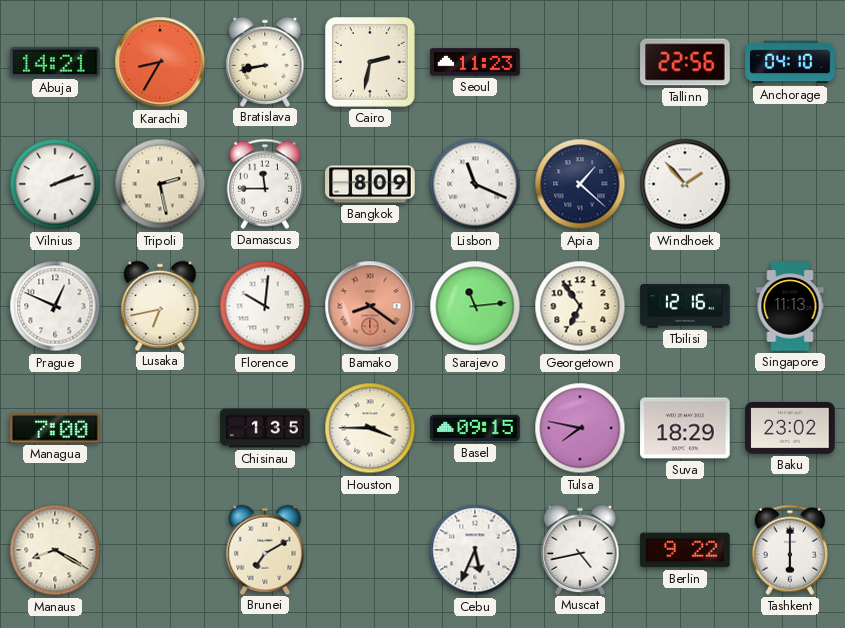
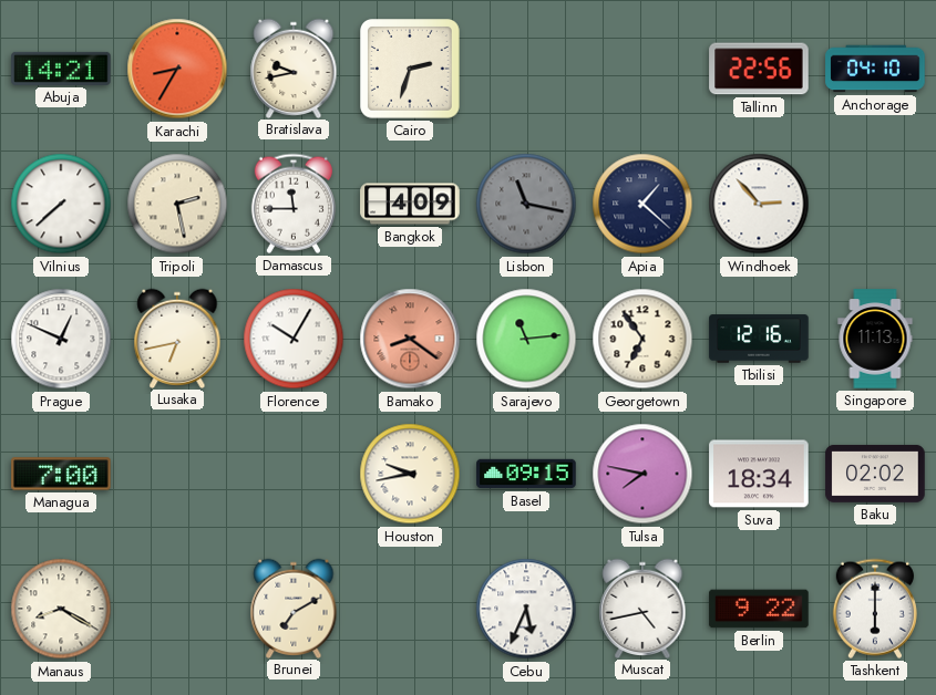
Bratislava: 8:43 -> 9:43
Cairo: 2:32 -> 2:33
Seoul: 11:23 -> none
Vilnius: 2:12 -> 7:38
Bangkok: 8:09 -> 4:09
Lisbon: 11:19 -> 11:17
Lisbon dial: white -> grey
Windhoek: 1:53 -> 2:53
Florence: 10:01 -> 10:05
Chisinau: 1:35 -> none
Houston: 3:45 -> 9:43
Suva: 18:29 -> 18:34
Baku: 23:02 -> 02:02
